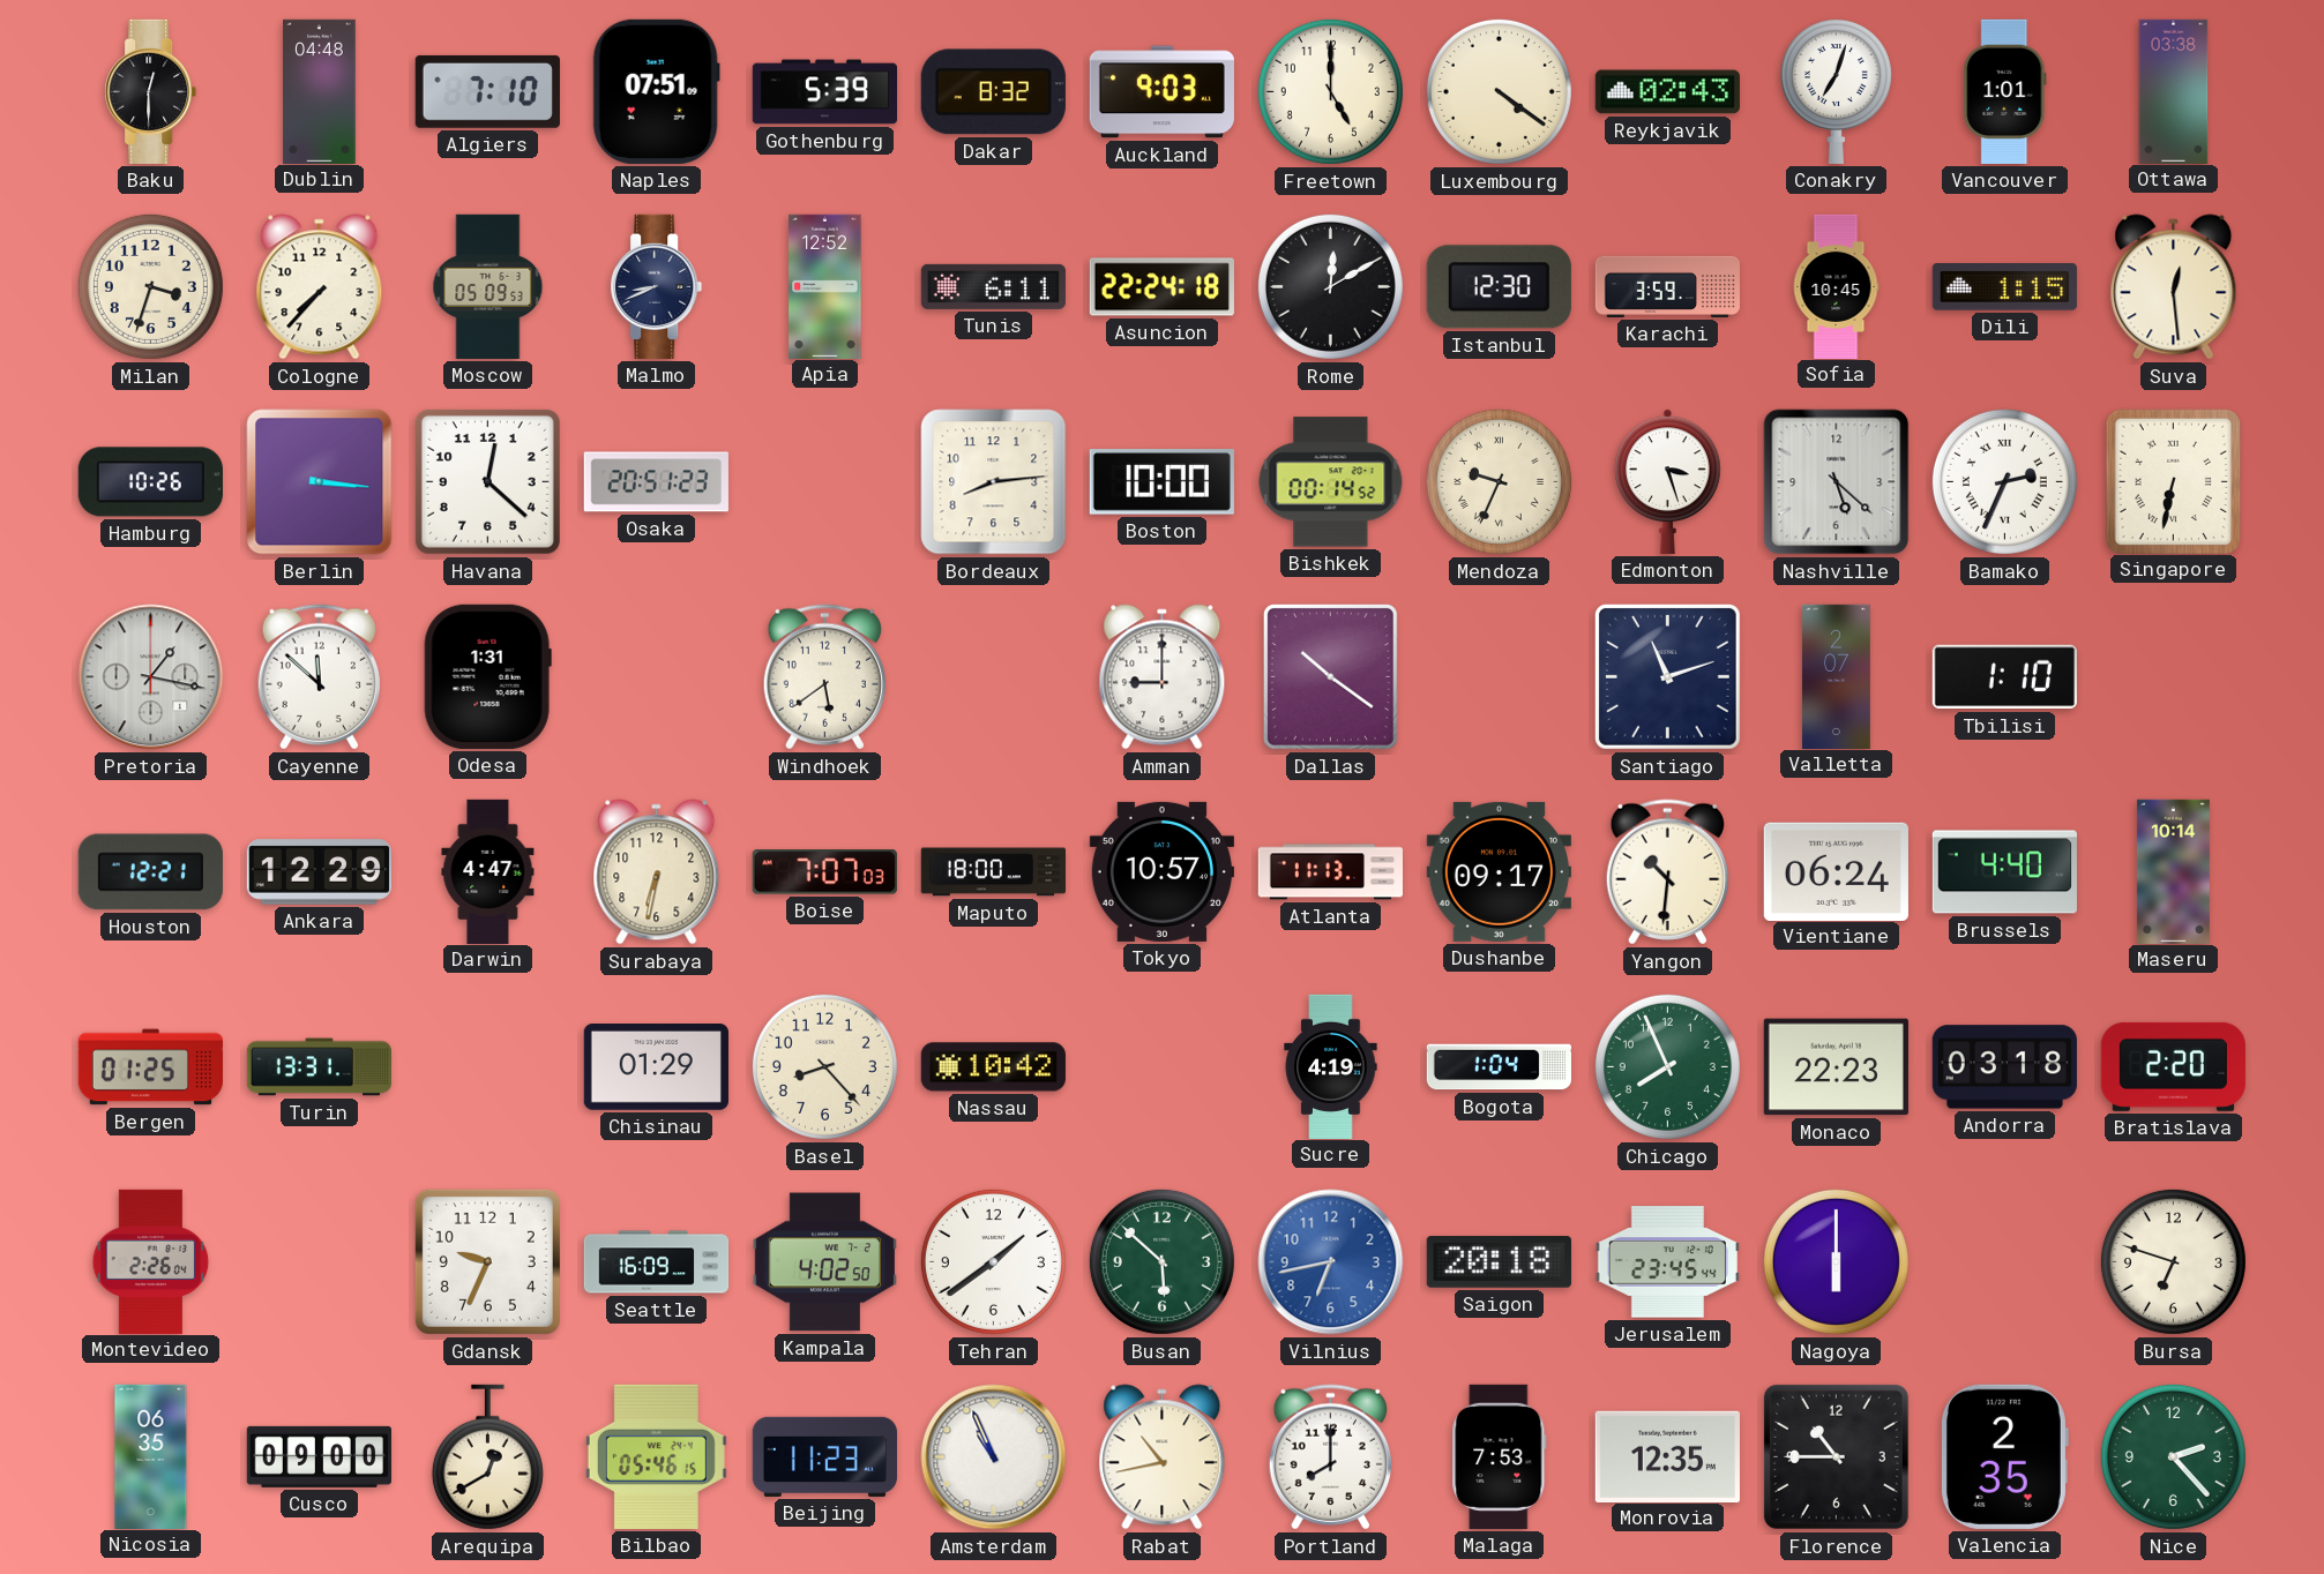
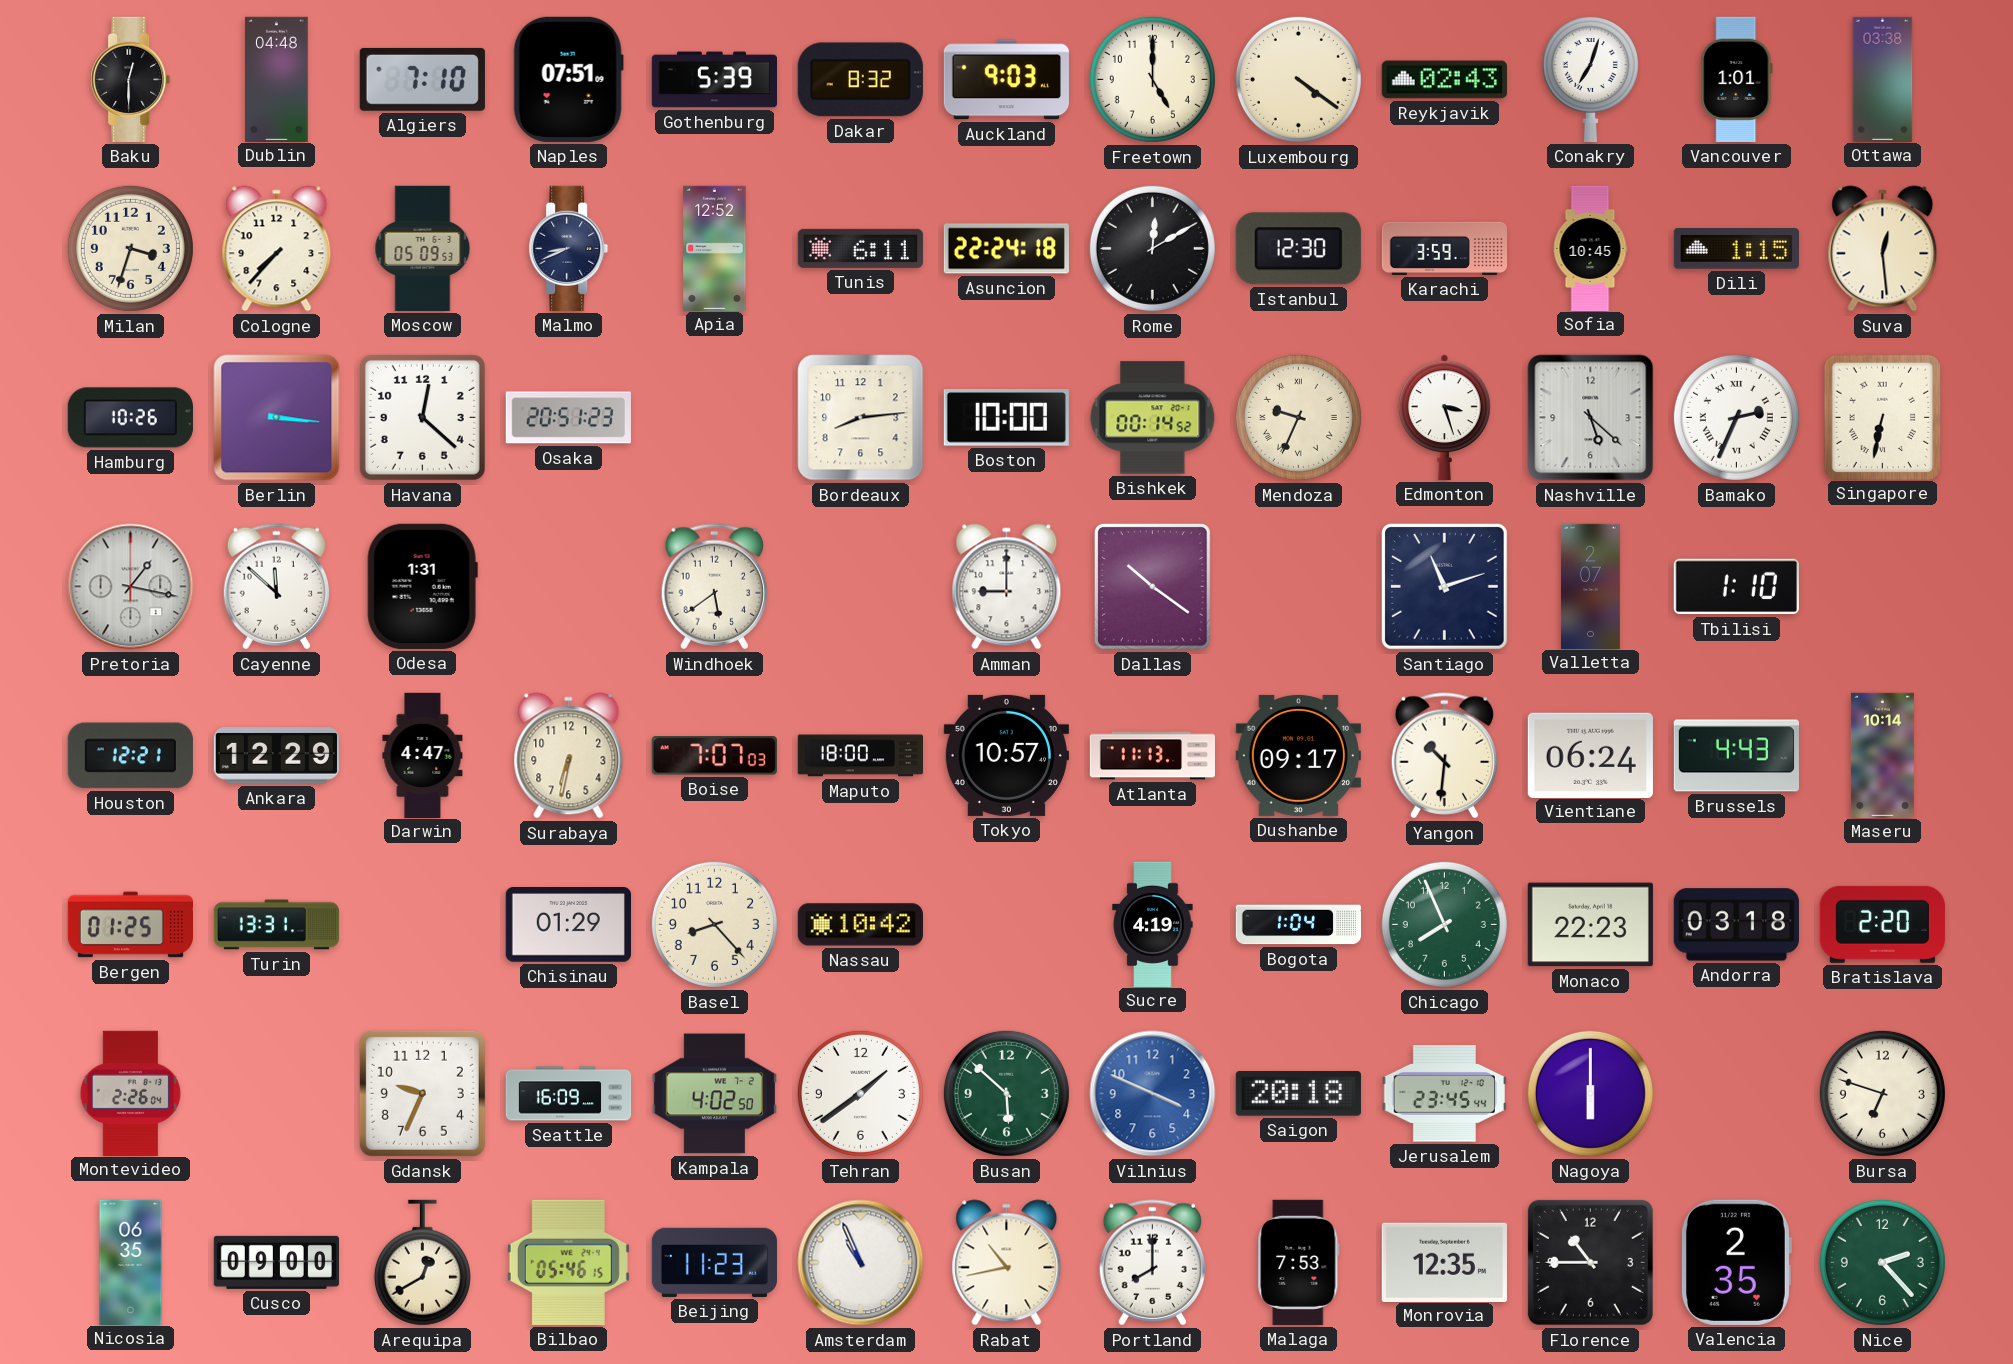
Brussels: 4:40 -> 4:43
Vilnius: 6:43 -> 3:49
